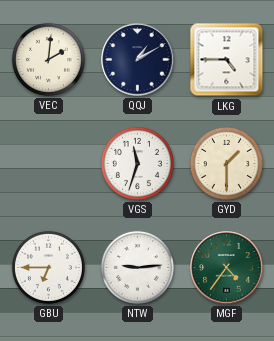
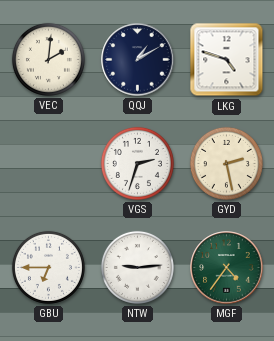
LKG: 4:45 -> 4:48
VGS: 11:33 -> 2:33
GYD: 1:30 -> 2:28
